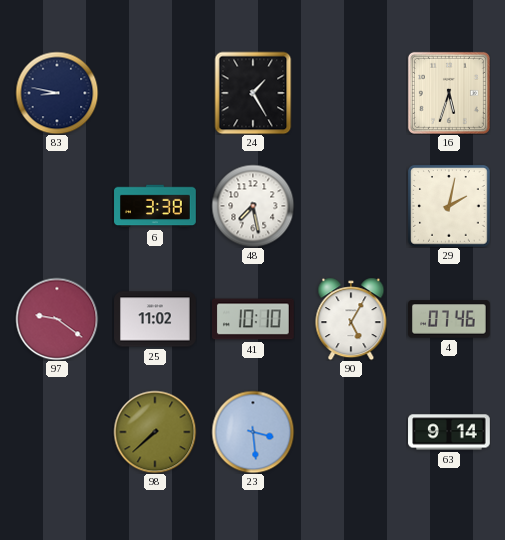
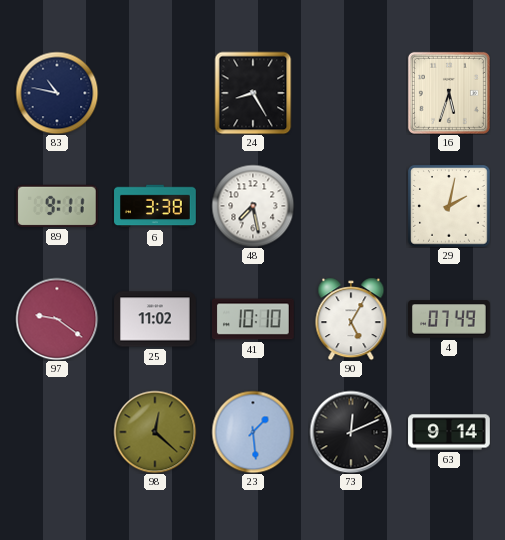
83: 8:47 -> 10:47
24: 1:25 -> 8:25
89: none -> 9:11
4: 07:46 -> 07:49
98: 7:38 -> 12:22
23: 3:29 -> 1:29
73: none -> 12:11
